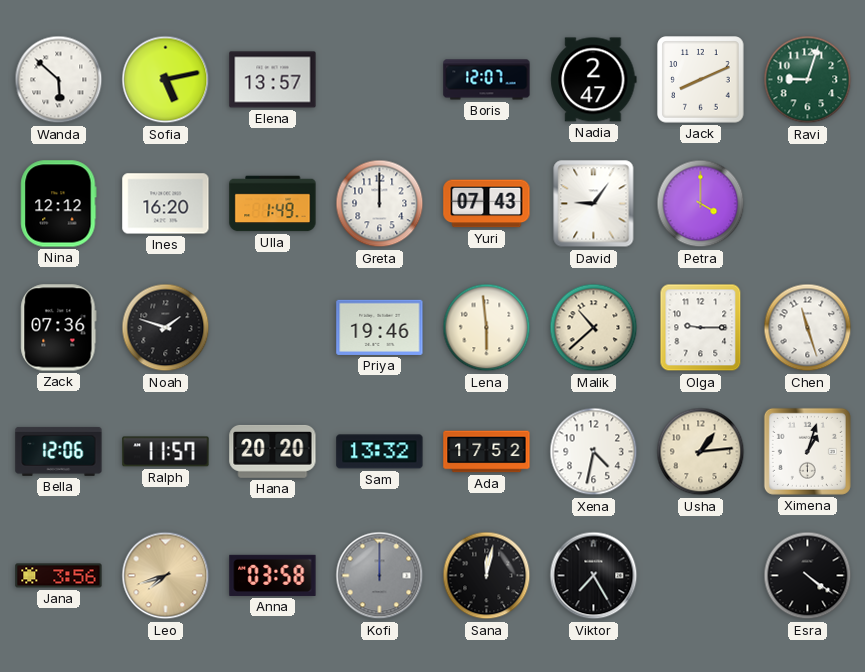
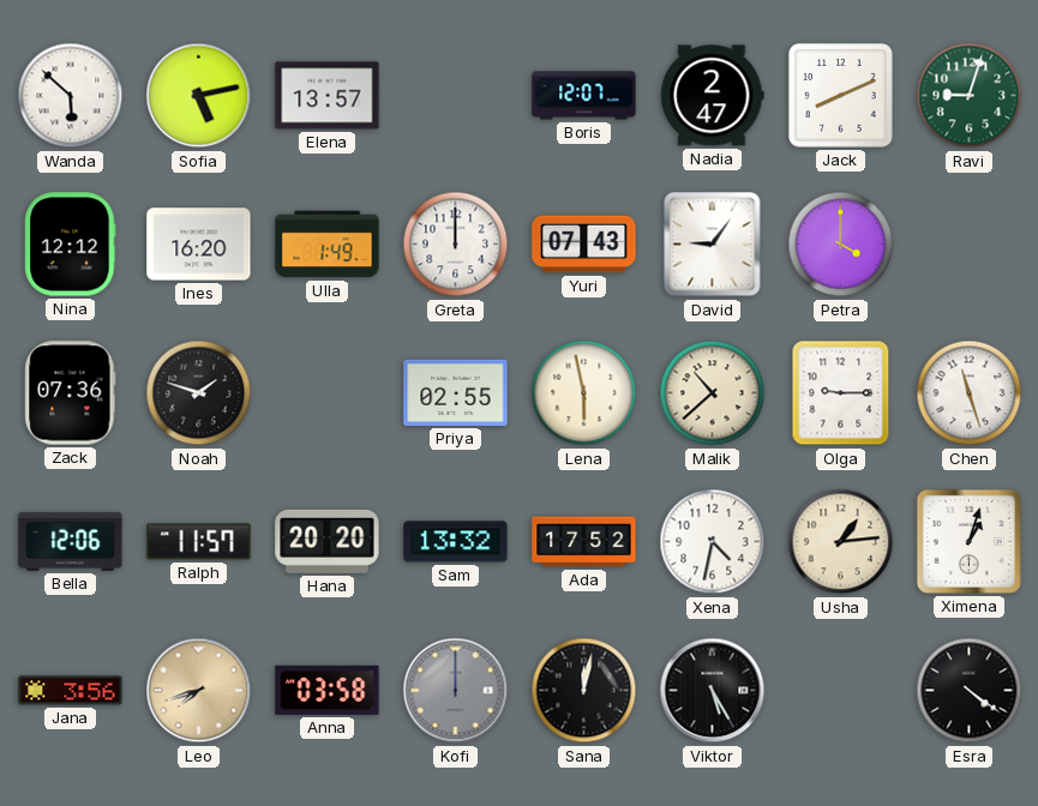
Priya: 19:46 -> 02:55
Lena: 5:59 -> 5:58
Viktor: 7:25 -> 5:25
